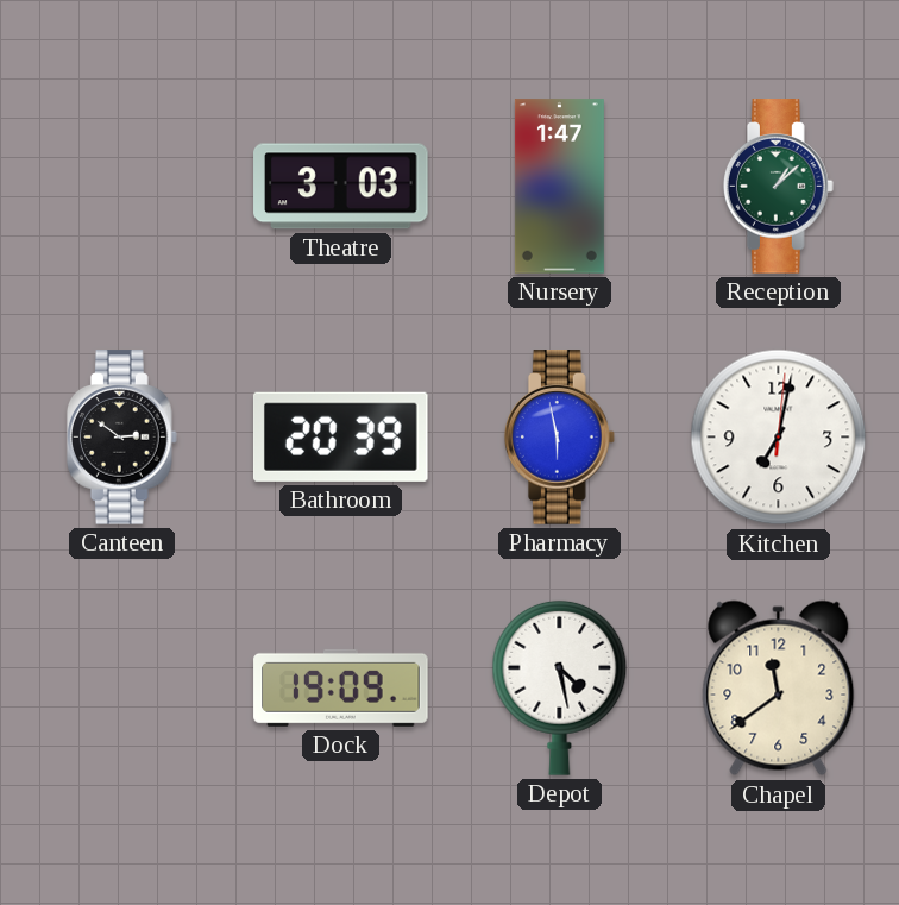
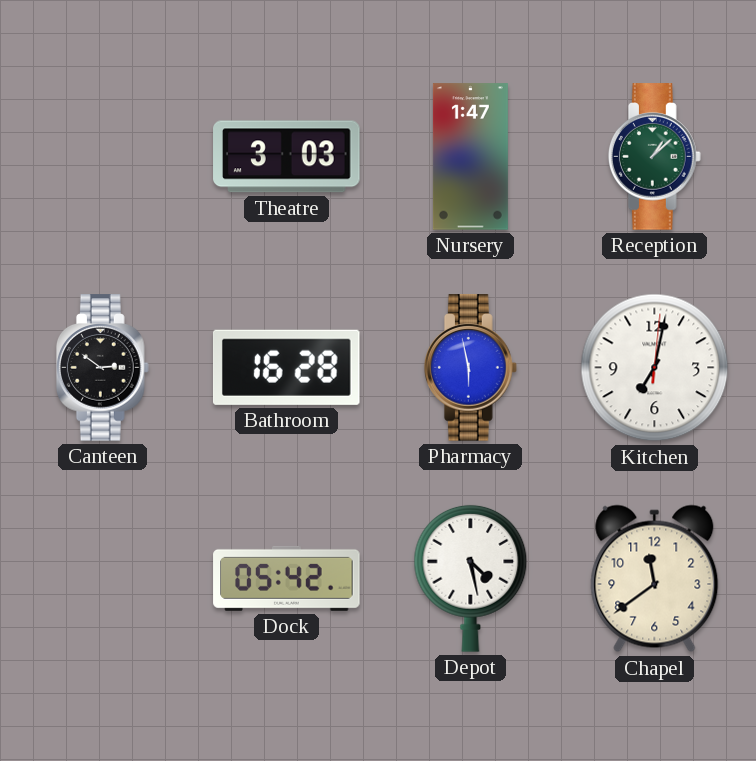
Bathroom: 20:39 -> 16:28
Dock: 19:09 -> 05:42
